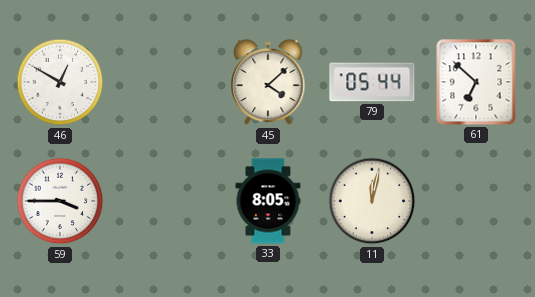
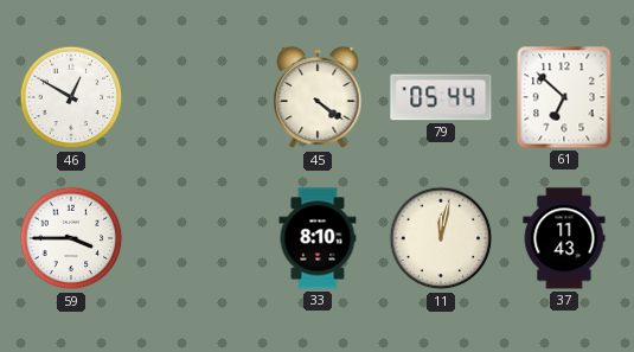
45: 4:08 -> 4:21
33: 8:05 -> 8:10
37: none -> 11:43
